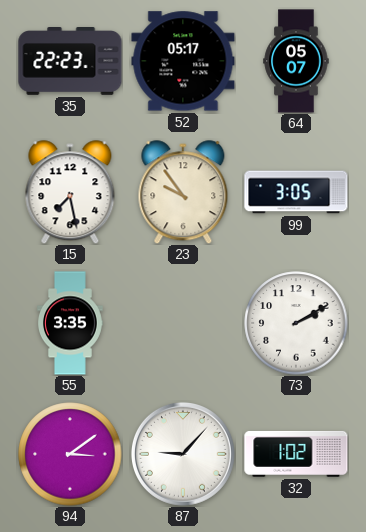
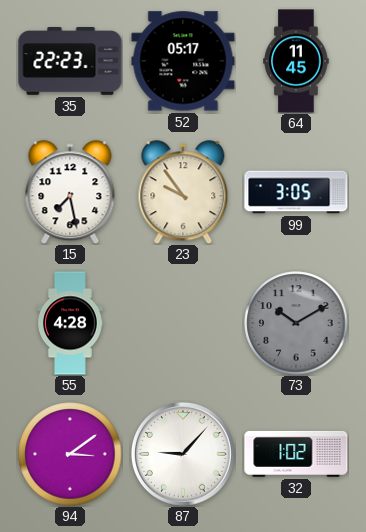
64: 05:07 -> 11:45
55: 3:35 -> 4:28
73: 2:10 -> 10:10
73 dial: white -> grey
